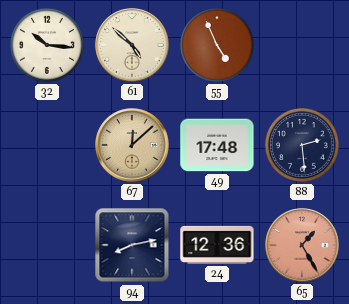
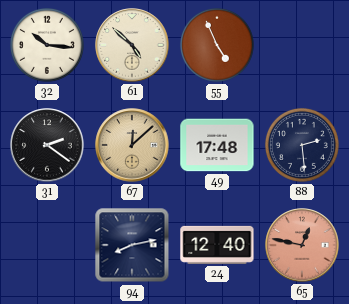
31: none -> 2:21
24: 12:36 -> 12:40
65: 1:25 -> 12:47
